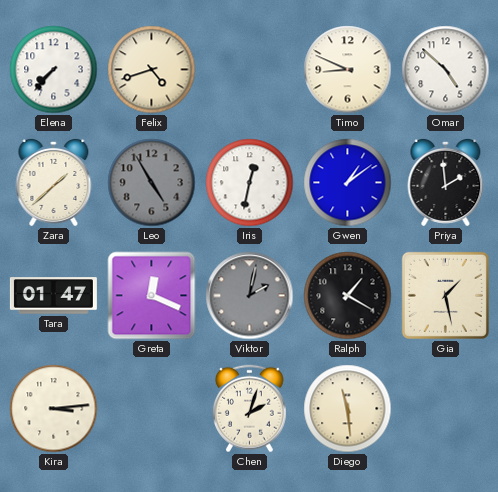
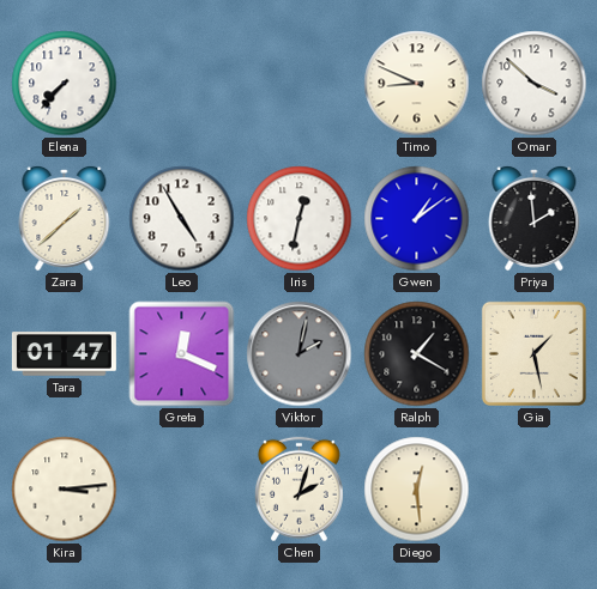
Felix: 4:42 -> none
Omar: 4:52 -> 3:52
Leo dial: grey -> white
Diego: 11:29 -> 12:29
